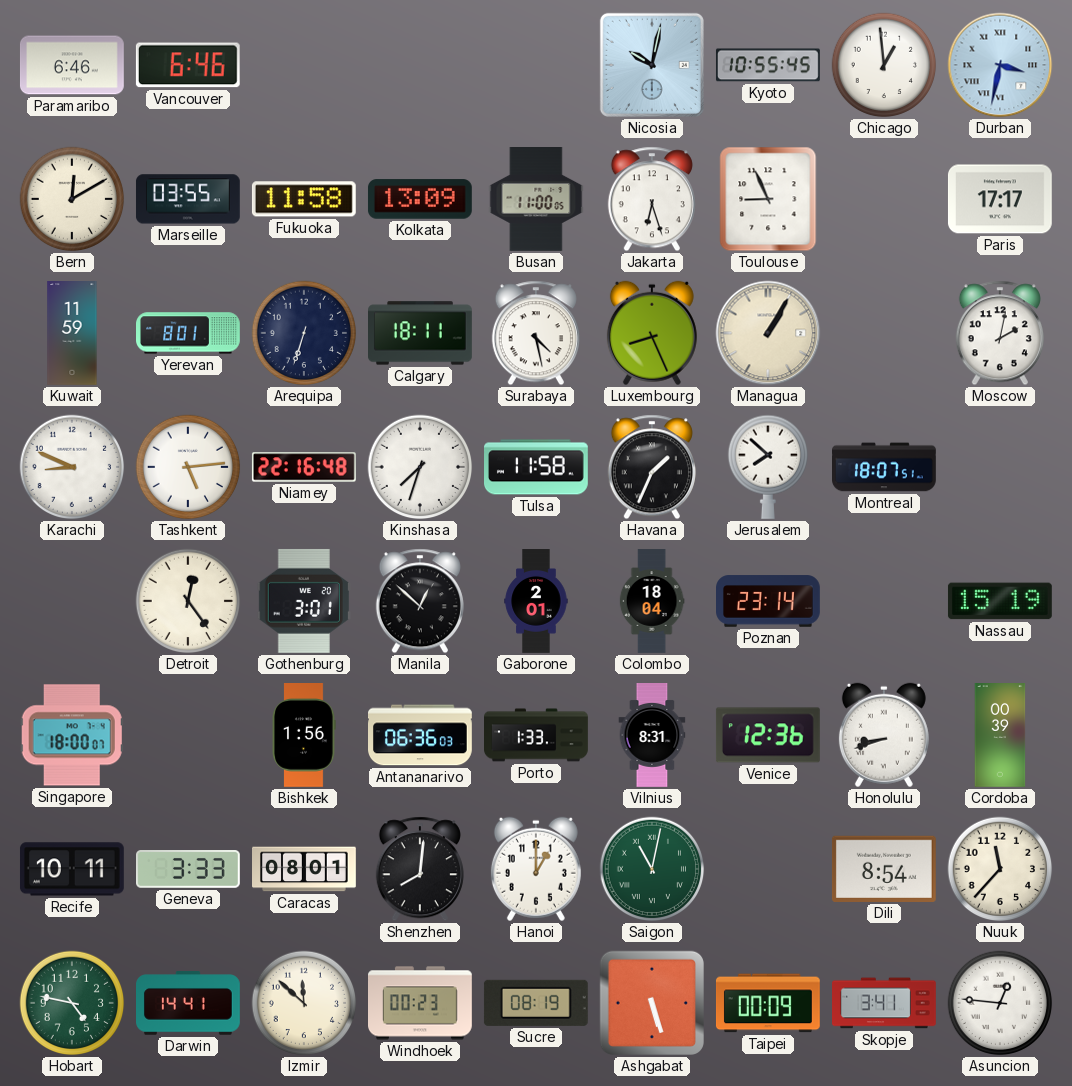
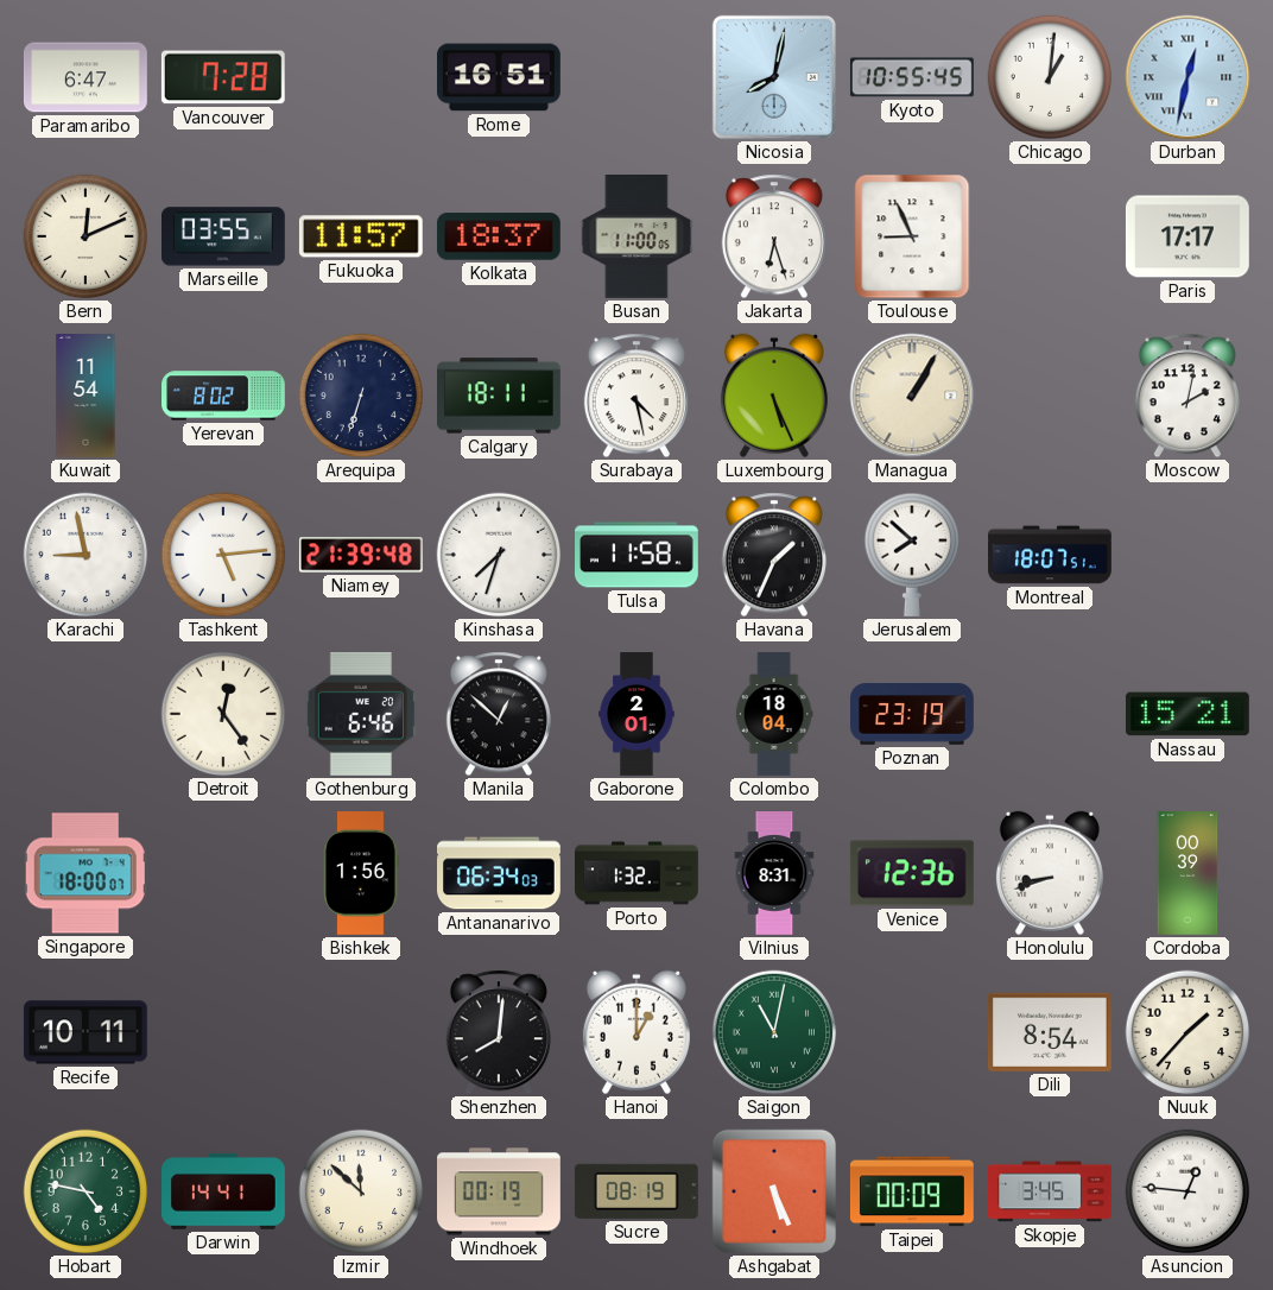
Paramaribo: 6:46 -> 6:47
Vancouver: 6:46 -> 7:28
Rome: none -> 16:51
Nicosia: 10:02 -> 8:02
Chicago: 12:59 -> 1:01
Durban: 3:32 -> 12:32
Bern: 12:10 -> 12:11
Fukuoka: 11:58 -> 11:57
Kolkata: 13:09 -> 18:37
Kuwait: 11:59 -> 11:54
Yerevan: 8:01 -> 8:02
Luxembourg: 8:26 -> 5:26
Karachi: 8:49 -> 8:58
Niamey: 22:16 -> 21:39
Gothenburg: 3:01 -> 6:46
Poznan: 23:14 -> 23:19
Nassau: 15:19 -> 15:21
Antananarivo: 06:36 -> 06:34
Porto: 1:33 -> 1:32
Geneva: 3:33 -> none
Caracas: 08:01 -> none
Nuuk: 11:37 -> 1:37
Windhoek: 00:23 -> 00:19
Ashgabat: 5:27 -> 5:26
Skopje: 3:41 -> 3:45
